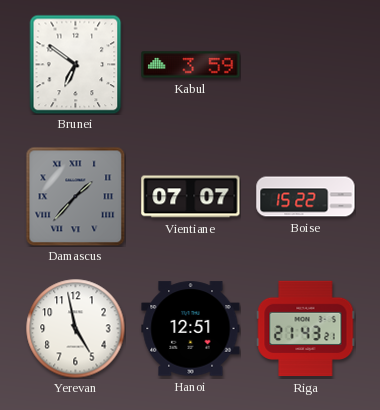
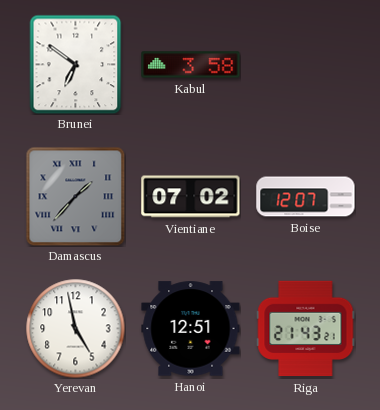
Kabul: 3:59 -> 3:58
Vientiane: 07:07 -> 07:02
Boise: 15:22 -> 12:07
